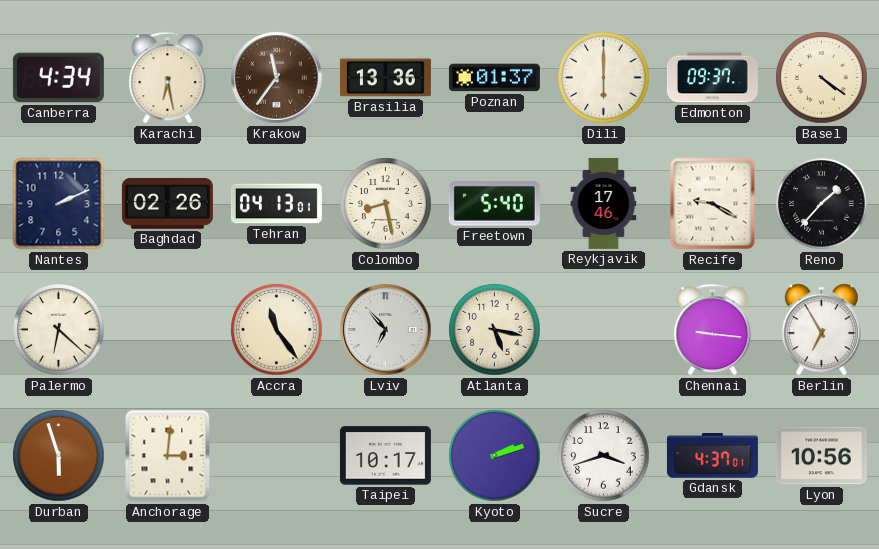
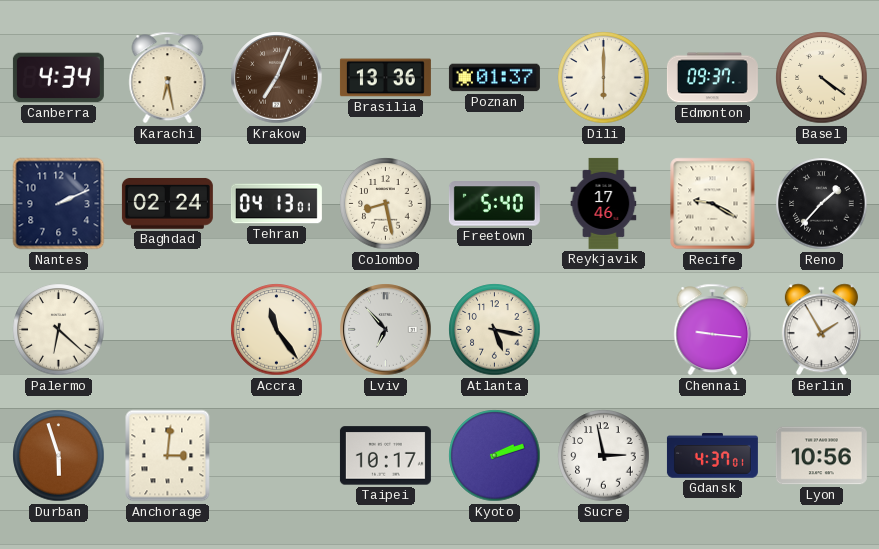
Krakow: 11:36 -> 7:04
Baghdad: 02:26 -> 02:24
Berlin: 6:55 -> 1:55
Sucre: 3:42 -> 2:58
